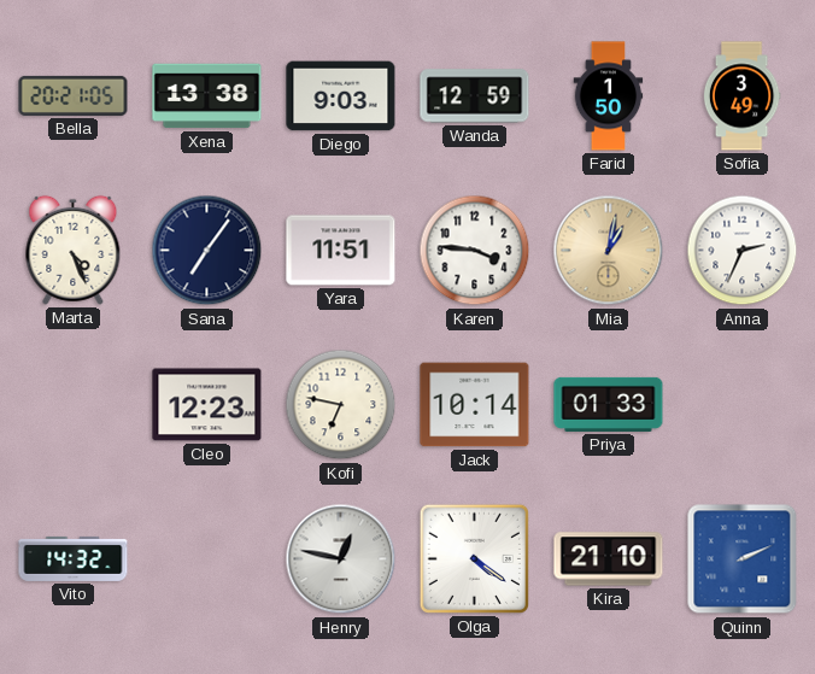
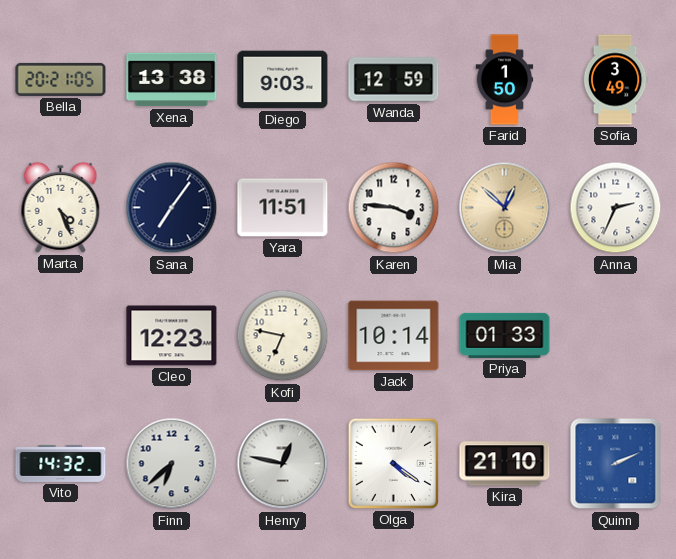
Mia: 1:02 -> 12:52
Finn: none -> 6:38
